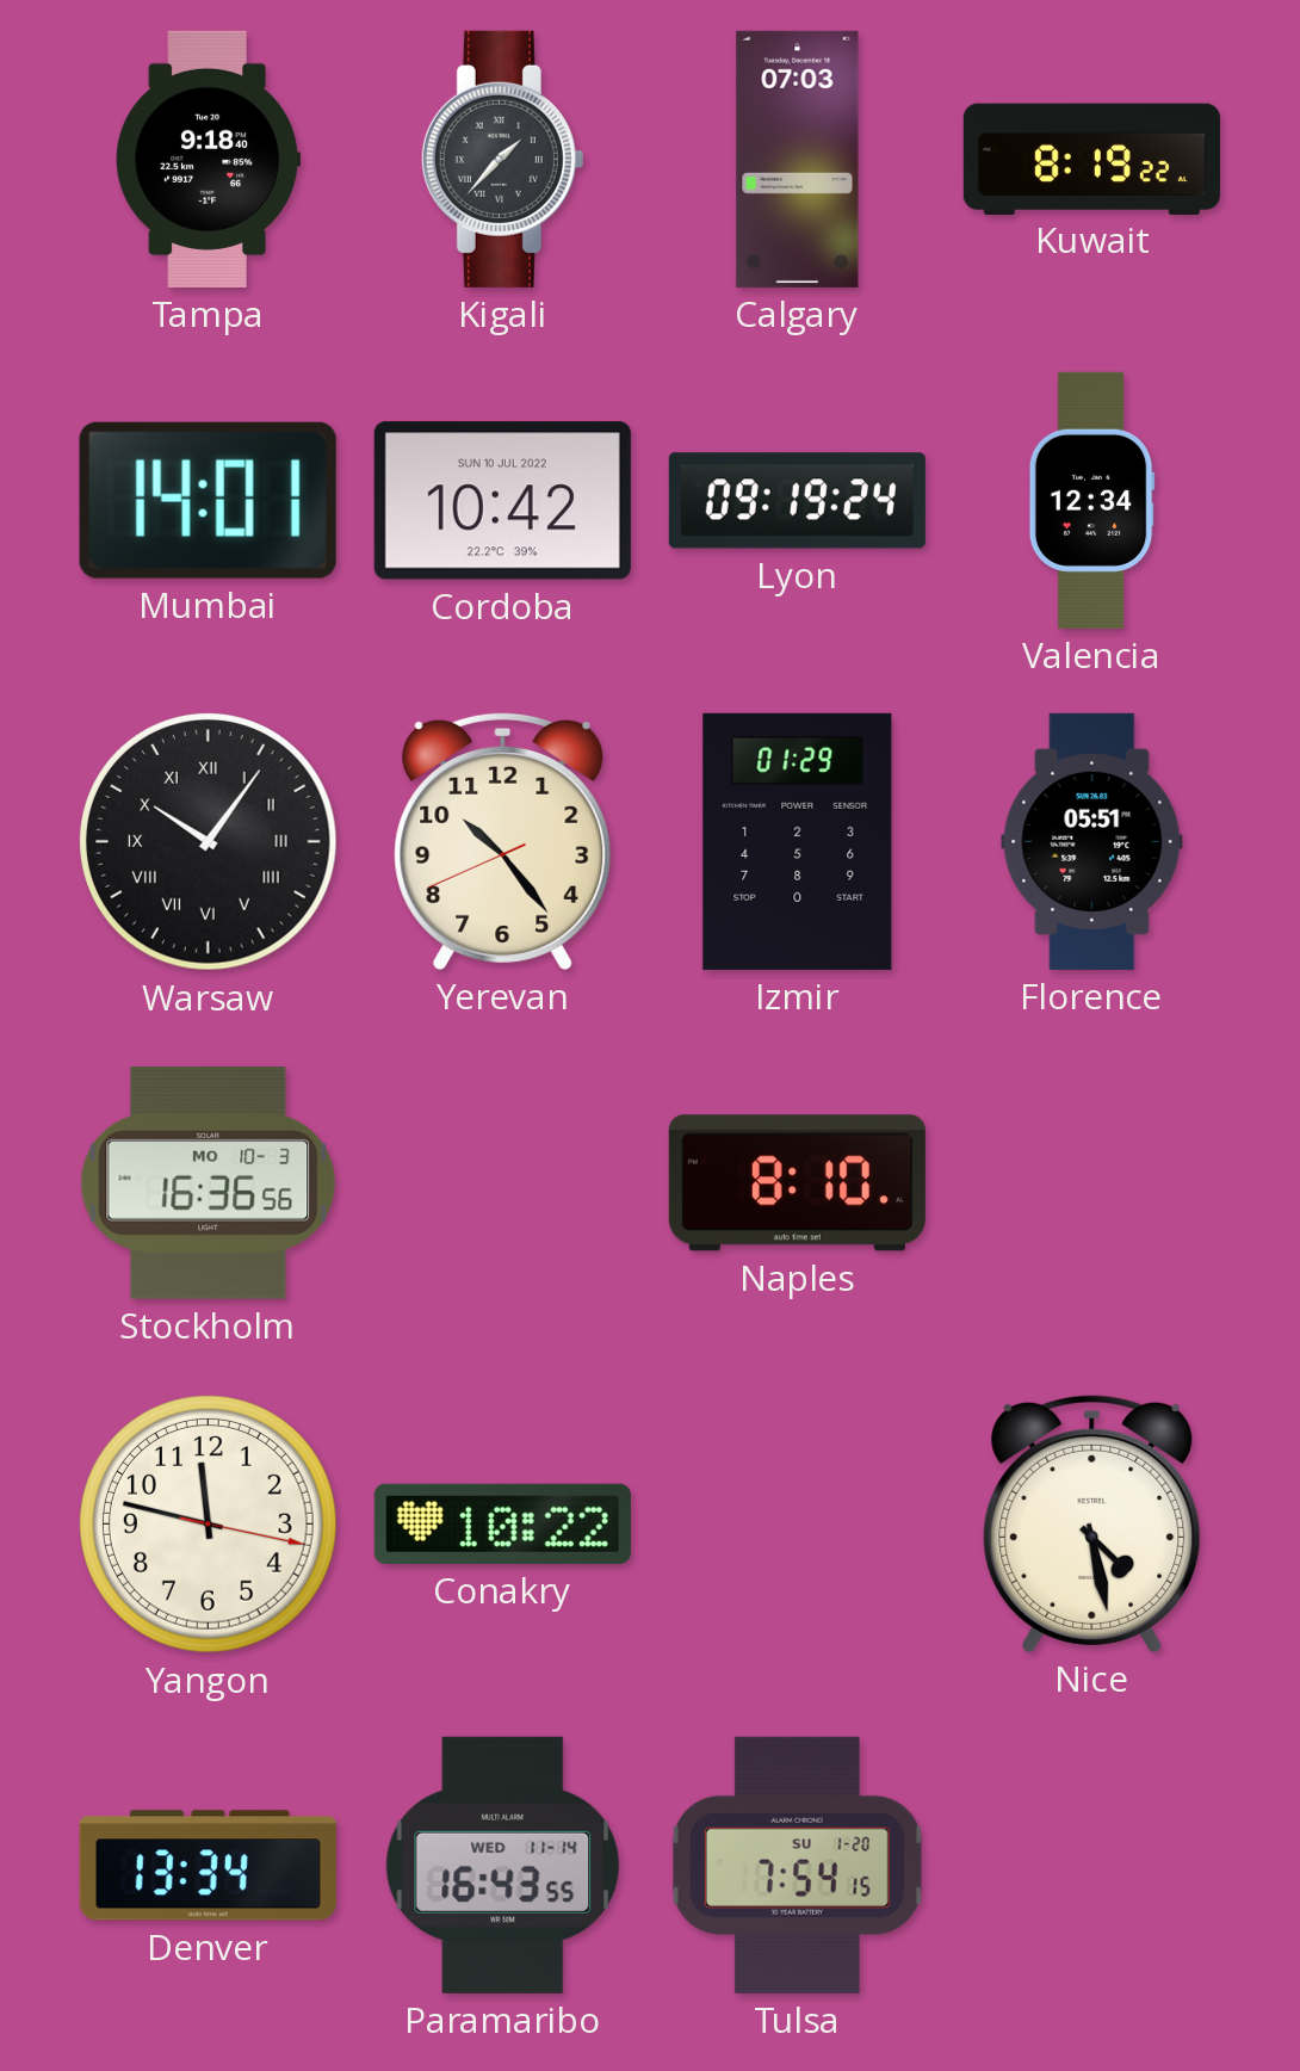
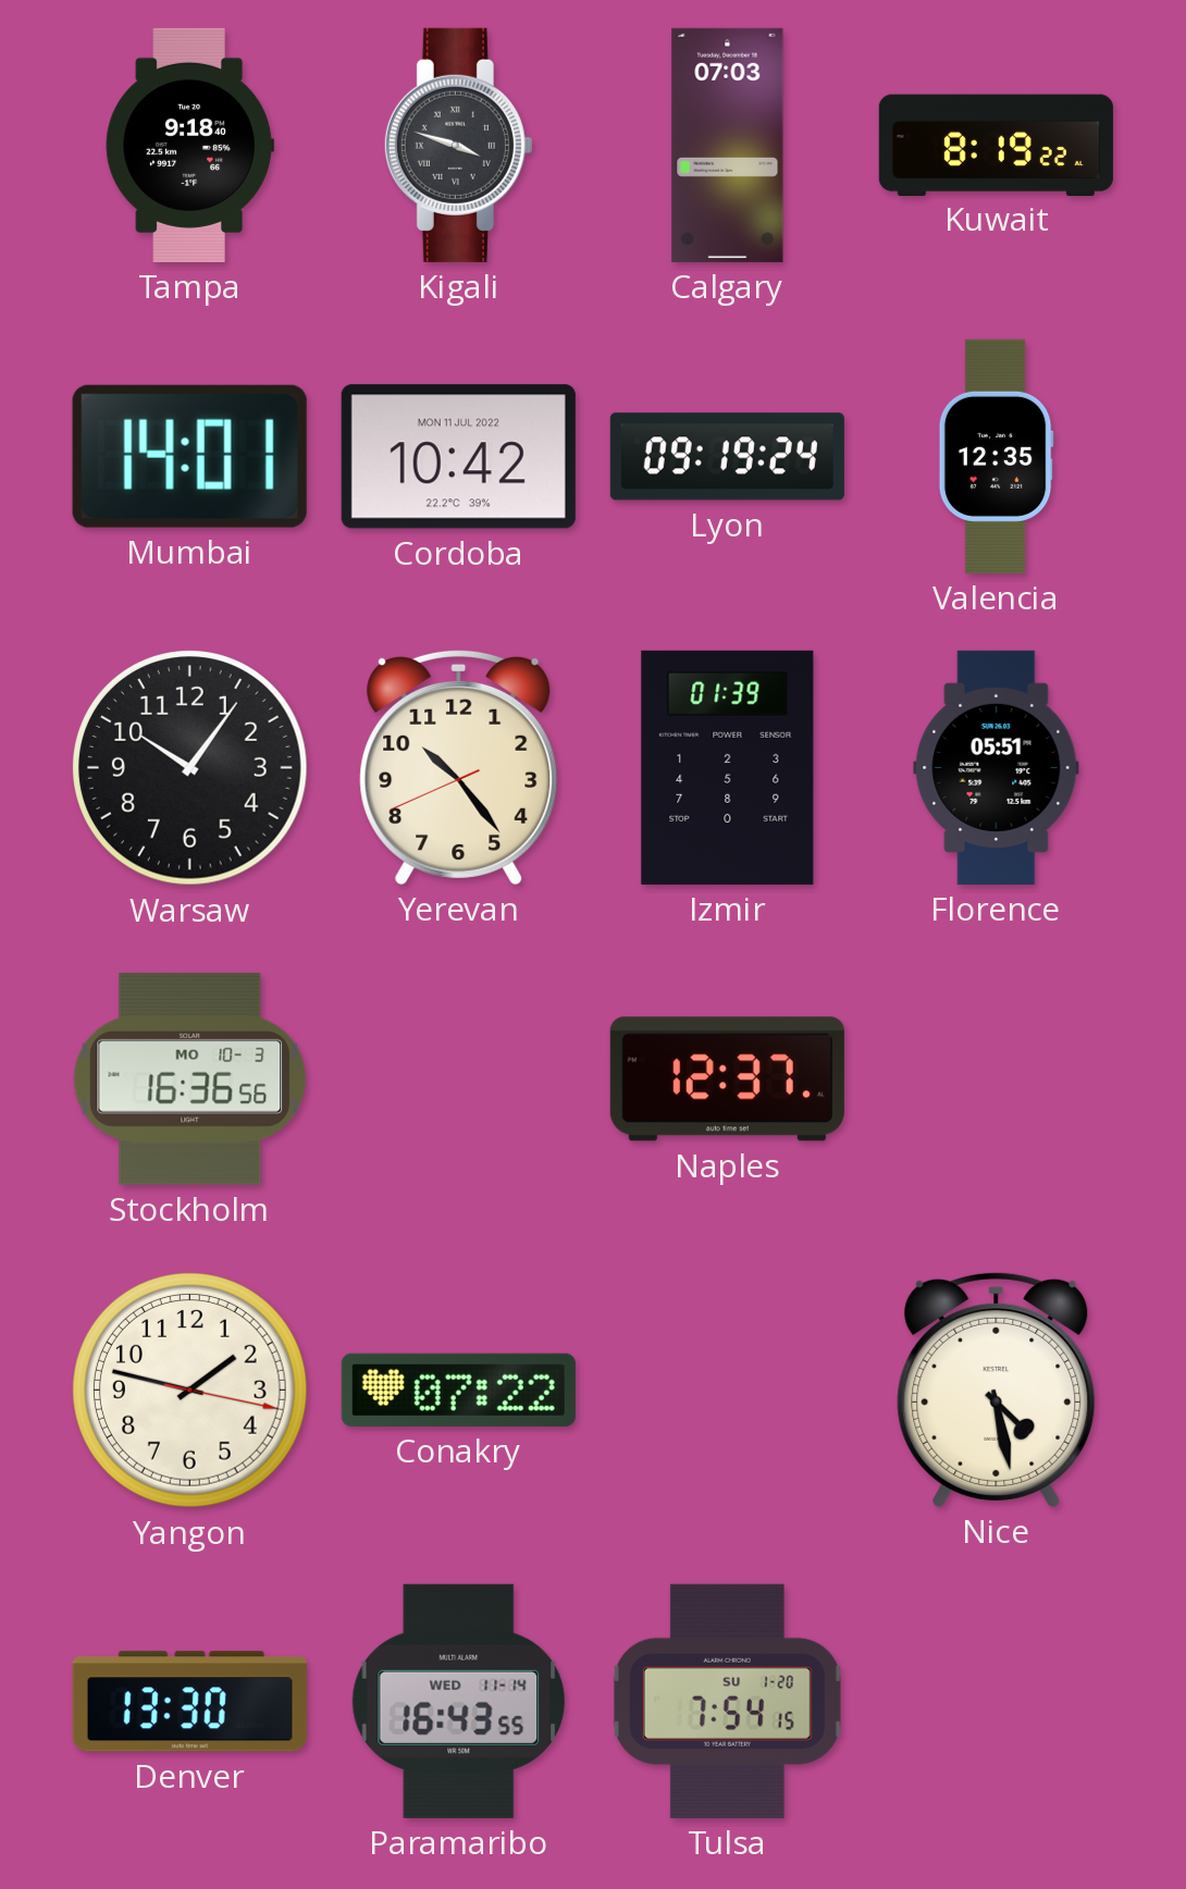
Kigali: 1:37 -> 3:48
Cordoba date: SUN 10 JUL 2022 -> MON 11 JUL 2022
Valencia: 12:34 -> 12:35
Warsaw numerals: Roman -> Arabic
Izmir: 01:29 -> 01:39
Naples: 8:10 -> 12:37
Yangon: 11:47 -> 1:47
Conakry: 10:22 -> 07:22
Denver: 13:34 -> 13:30
